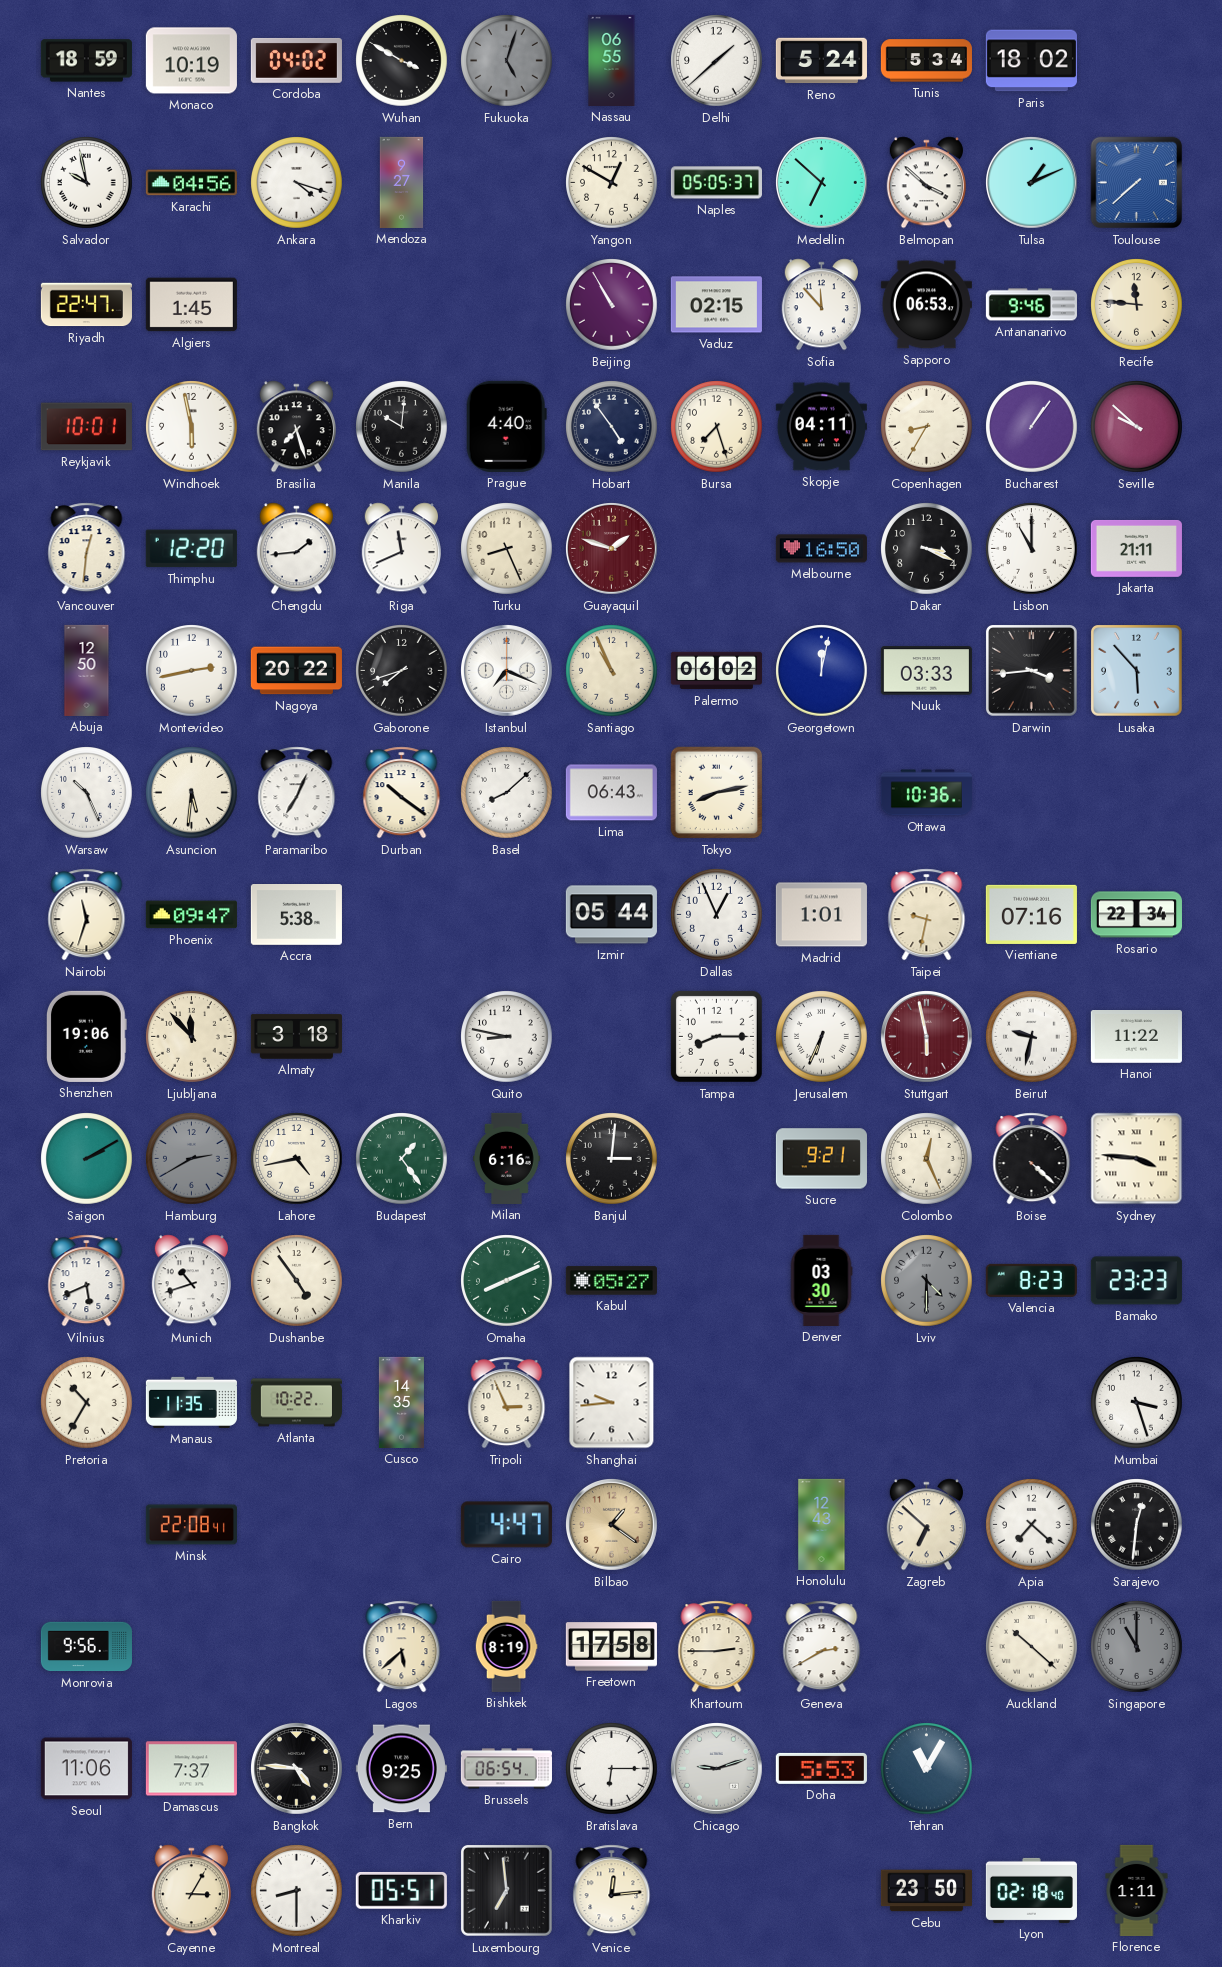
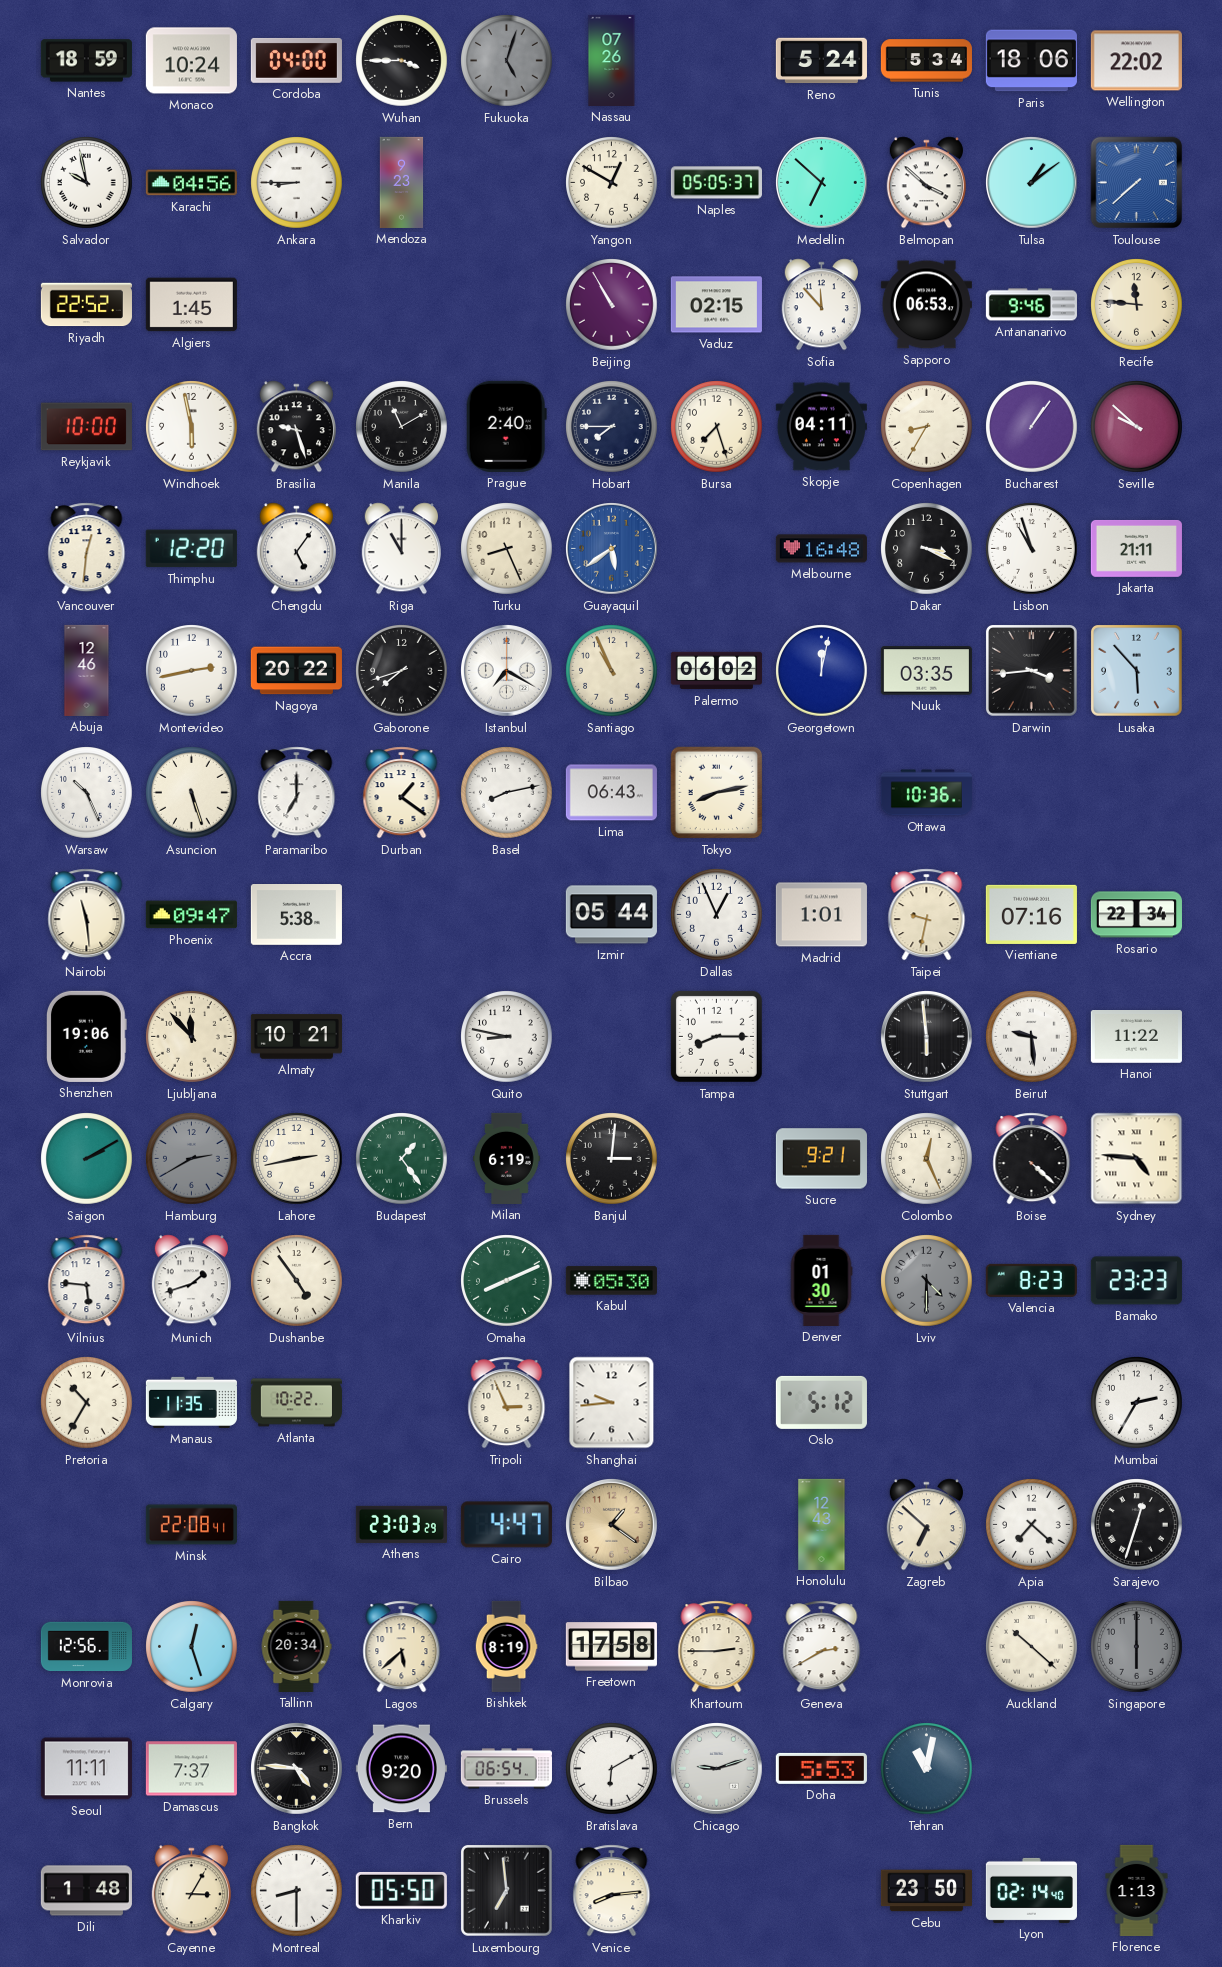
Monaco: 10:19 -> 10:24
Cordoba: 04:02 -> 04:00
Wuhan: 3:50 -> 3:45
Nassau: 06:55 -> 07:26
Delhi: 1:38 -> none
Paris: 18:02 -> 18:06
Wellington: none -> 22:02
Ankara: 4:18 -> 8:45
Mendoza: 9:27 -> 9:23
Tulsa: 1:11 -> 1:09
Riyadh: 22:47 -> 22:52
Reykjavik: 10:01 -> 10:00
Brasilia: 7:27 -> 9:27
Manila: 10:01 -> 11:10
Prague: 4:40 -> 2:40
Hobart: 4:54 -> 7:45
Chengdu: 1:44 -> 5:06
Riga: 11:41 -> 11:00
Guayaquil: 1:48 -> 5:39
Guayaquil dial: burgundy -> blue
Melbourne: 16:50 -> 16:48
Lisbon: 11:00 -> 10:57
Abuja: 12:50 -> 12:46
Istanbul: 7:19 -> 7:20
Nuuk: 03:33 -> 03:35
Asuncion: 5:31 -> 5:27
Paramaribo: 7:04 -> 7:00
Durban: 10:21 -> 1:21
Basel: 8:08 -> 8:13
Nairobi: 11:33 -> 11:29
Almaty: 3:18 -> 10:21
Jerusalem: 6:34 -> none
Stuttgart: 5:58 -> 5:59
Stuttgart dial: burgundy -> black
Beirut: 9:32 -> 9:29
Lahore: 4:43 -> 2:43
Milan: 6:16 -> 6:19
Sydney: 3:46 -> 4:46
Vilnius: 5:41 -> 5:46
Munich: 10:42 -> 1:42
Kabul: 05:27 -> 05:30
Denver: 03:30 -> 01:30
Cusco: 14:35 -> none
Oslo: none -> 5:12
Mumbai: 3:27 -> 2:35
Athens: none -> 23:03
Sarajevo: 12:31 -> 12:33
Monrovia: 9:56 -> 12:56
Calgary: none -> 12:27
Tallinn: none -> 20:34
Singapore: 11:00 -> 6:00
Seoul: 11:06 -> 11:11
Bern: 9:25 -> 9:20
Bratislava: 6:15 -> 6:10
Tehran: 11:05 -> 11:02
Dili: none -> 1:48
Kharkiv: 05:51 -> 05:50
Venice: 12:14 -> 8:14
Lyon: 02:18 -> 02:14
Florence: 1:11 -> 1:13
